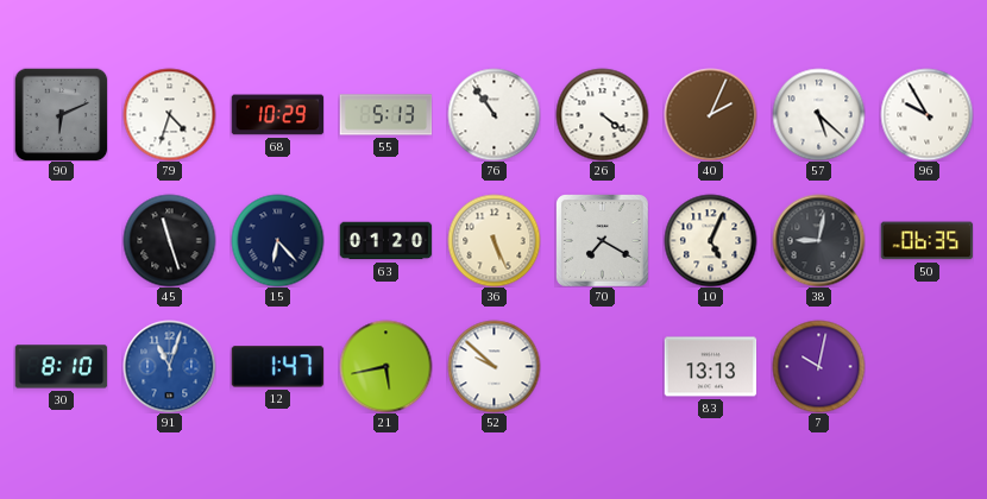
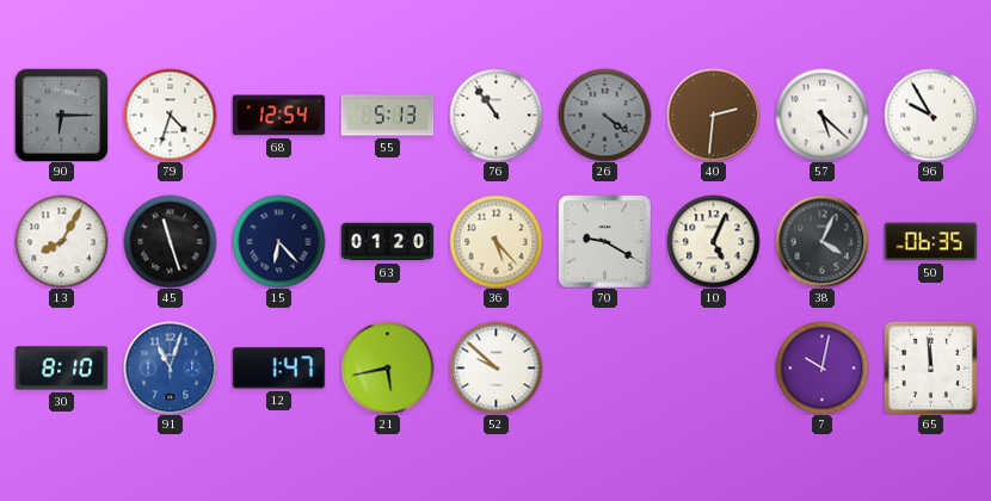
90: 6:11 -> 6:15
68: 10:29 -> 12:54
26 dial: white -> grey
40: 2:04 -> 2:31
13: none -> 8:05
36: 5:26 -> 5:23
70: 7:20 -> 9:20
38: 9:02 -> 4:04
83: 13:13 -> none
65: none -> 11:59
